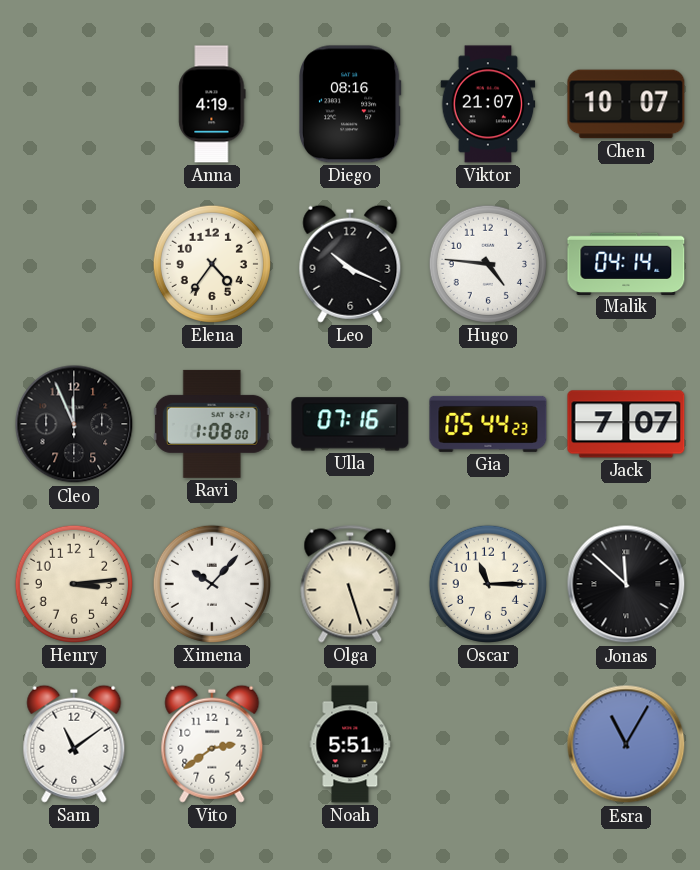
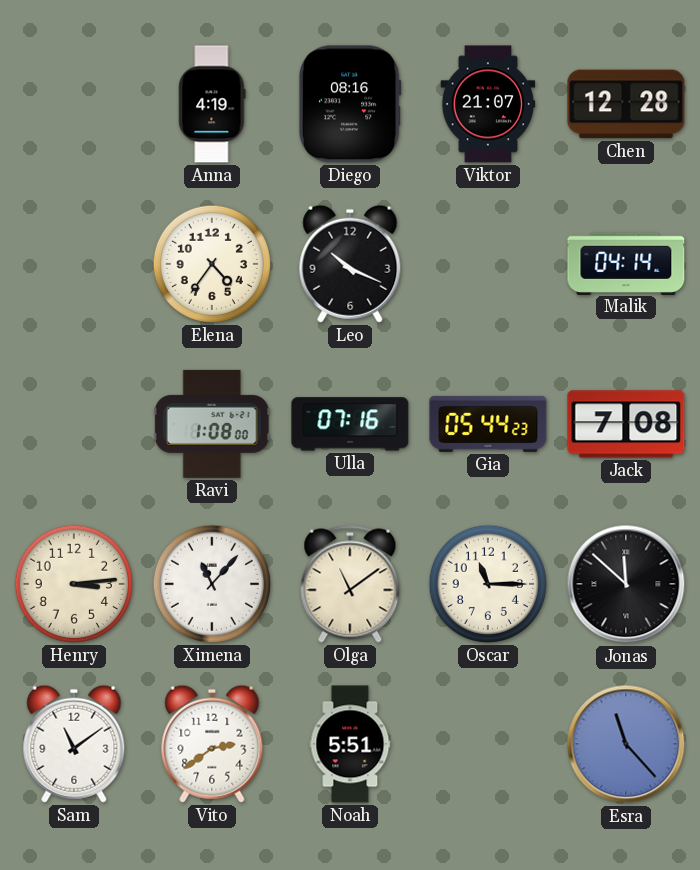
Chen: 10:07 -> 12:28
Hugo: 4:46 -> none
Cleo: 11:56 -> none
Jack: 7:07 -> 7:08
Ximena: 10:07 -> 11:07
Olga: 5:27 -> 11:09
Esra: 11:05 -> 11:23
